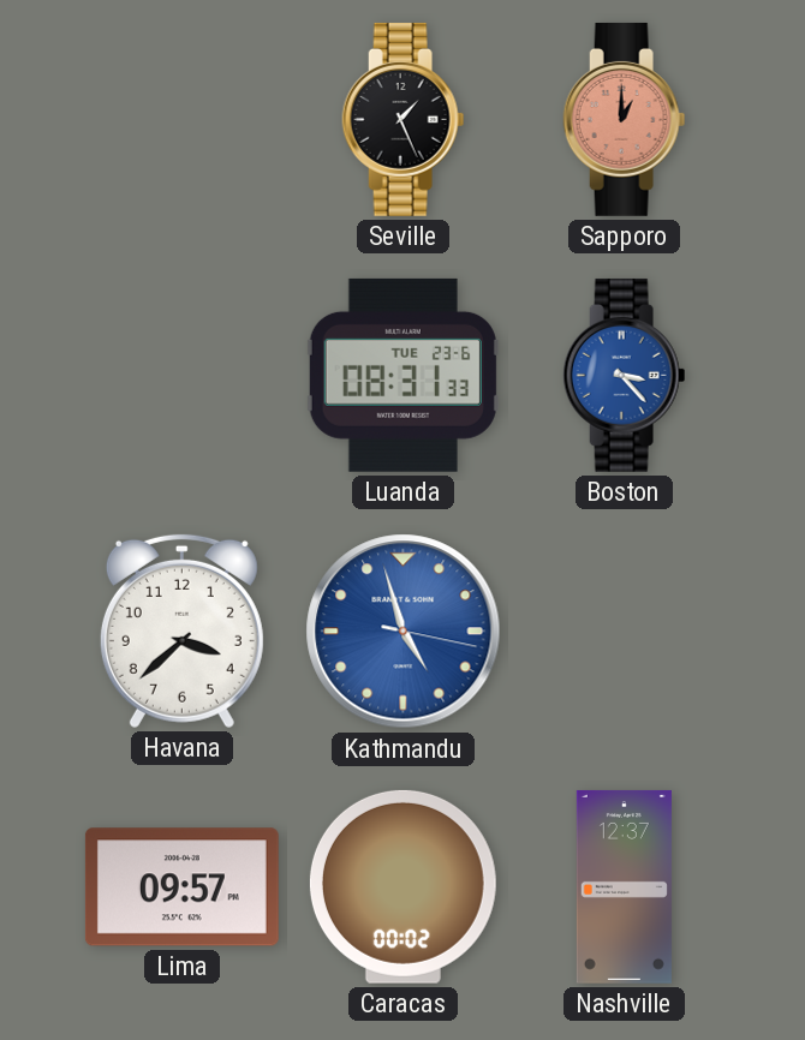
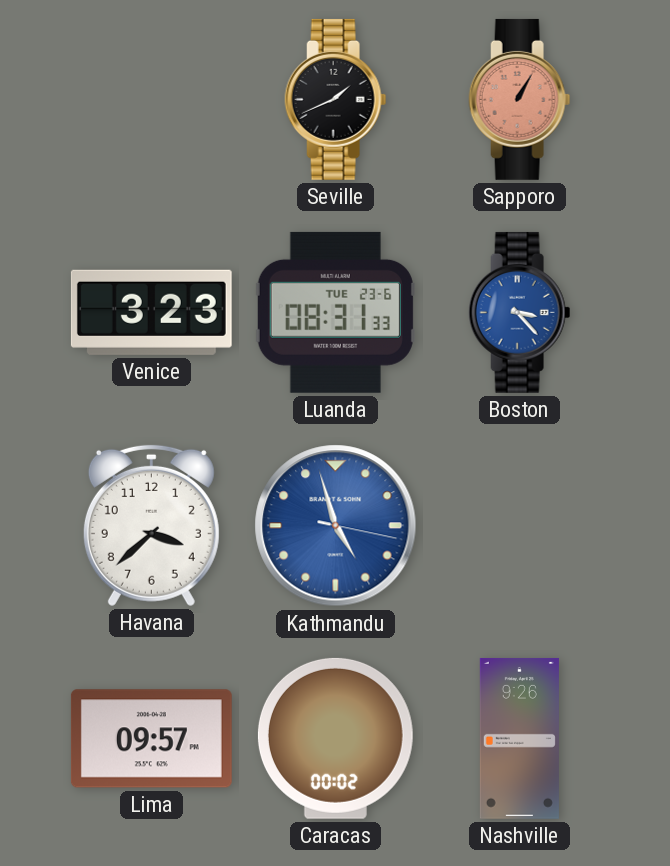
Seville: 1:26 -> 1:41
Sapporo: 1:00 -> 1:05
Venice: none -> 3:23
Nashville: 12:37 -> 9:26
